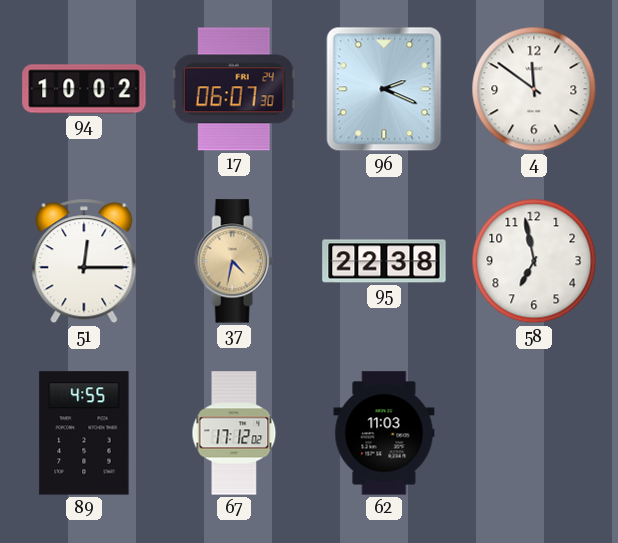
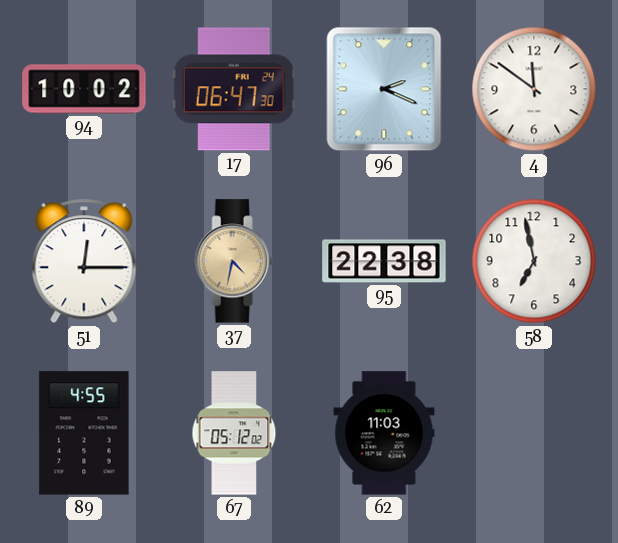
17: 06:07 -> 06:47
67: 17:12 -> 05:12
